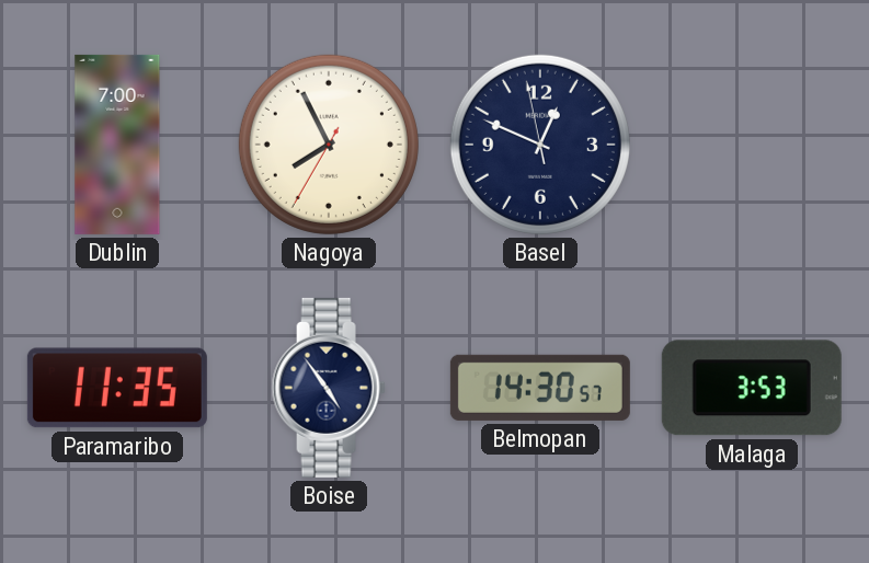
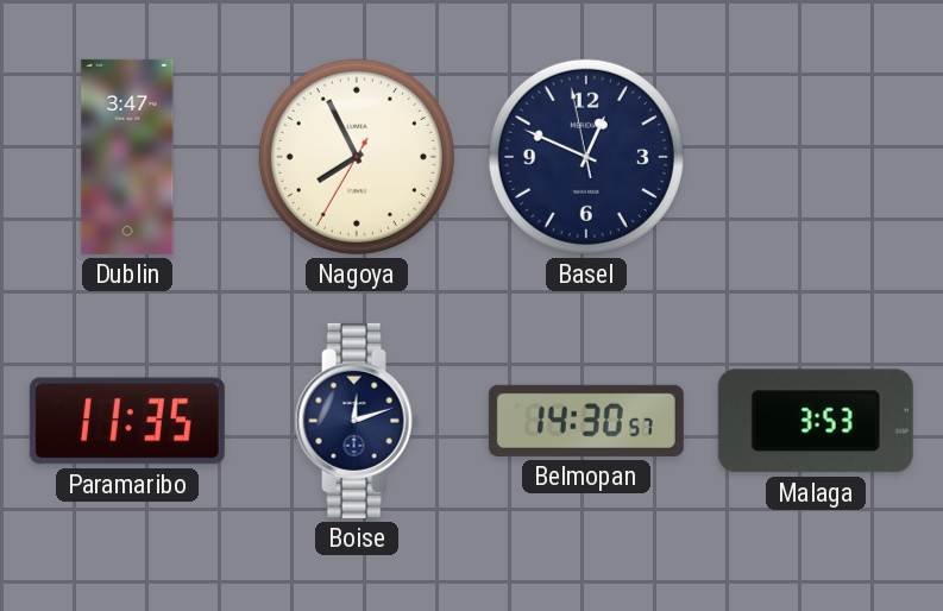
Dublin: 7:00 -> 3:47
Boise: 4:54 -> 12:12
